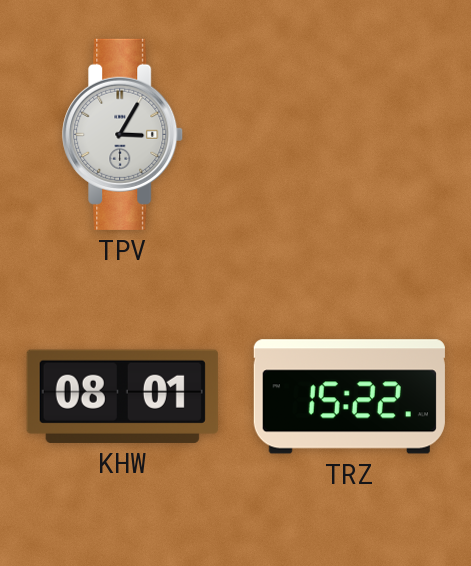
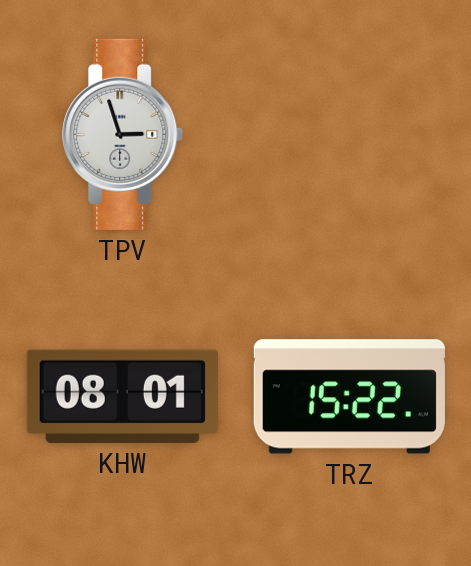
TPV: 3:05 -> 2:57
